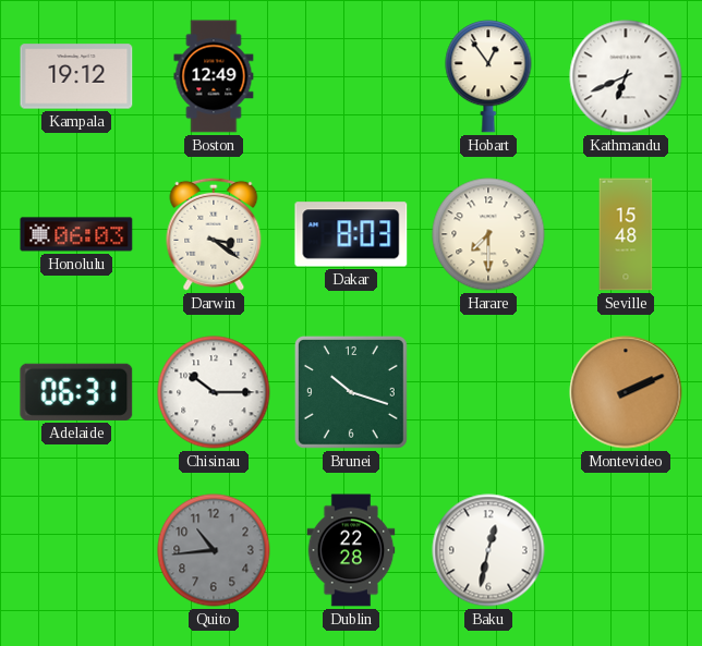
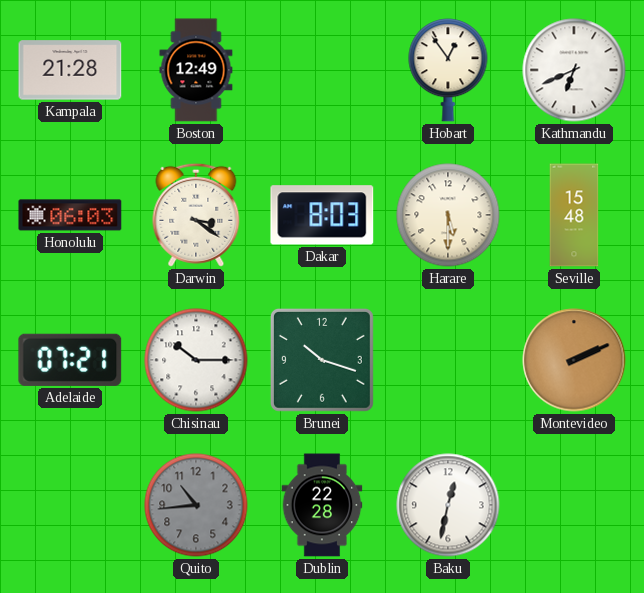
Kampala: 19:12 -> 21:28
Harare: 7:30 -> 5:30
Adelaide: 06:31 -> 07:21
